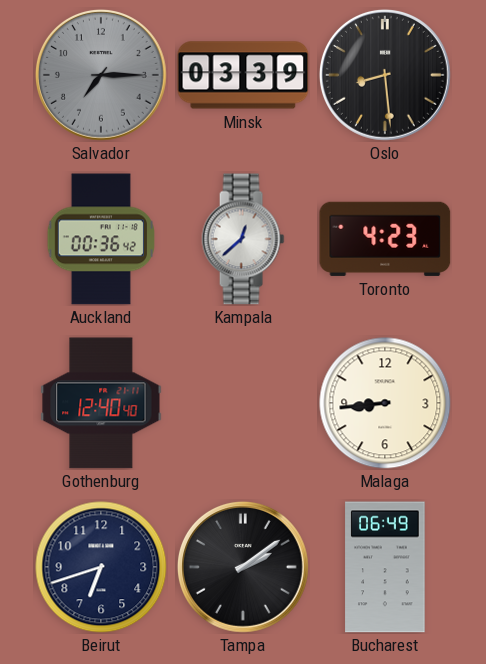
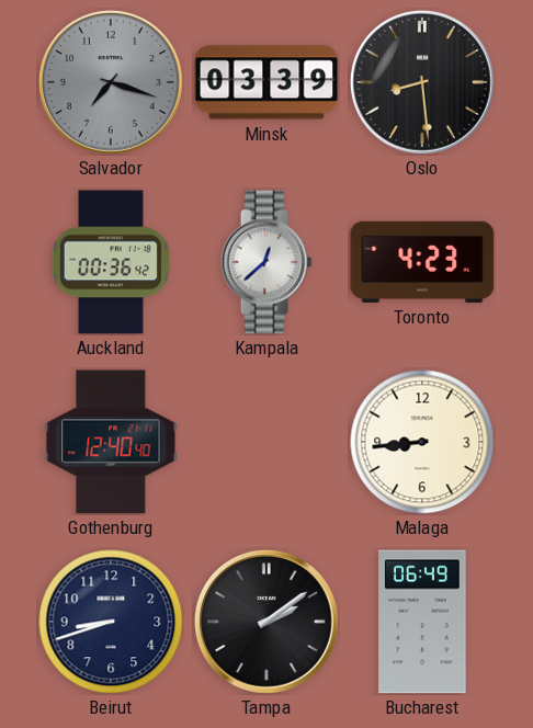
Salvador: 7:15 -> 7:18
Beirut: 6:42 -> 8:42
